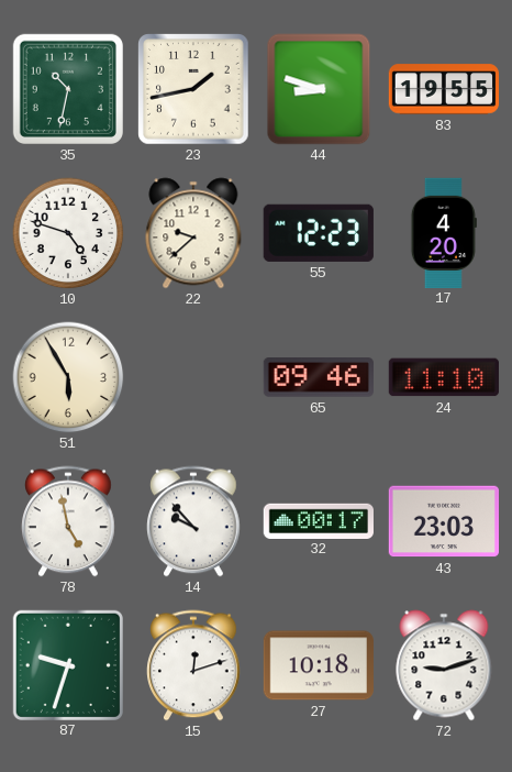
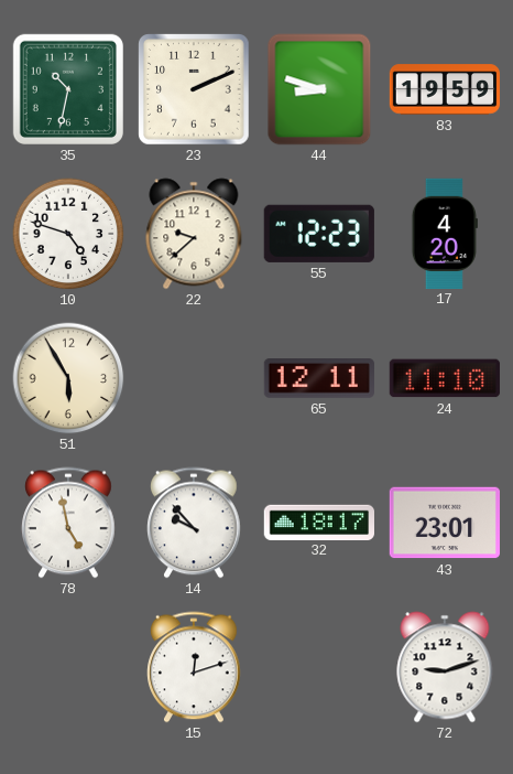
23: 1:43 -> 2:11
83: 19:55 -> 19:59
65: 09:46 -> 12:11
32: 00:17 -> 18:17
43: 23:03 -> 23:01
87: 9:33 -> none
27: 10:18 -> none
